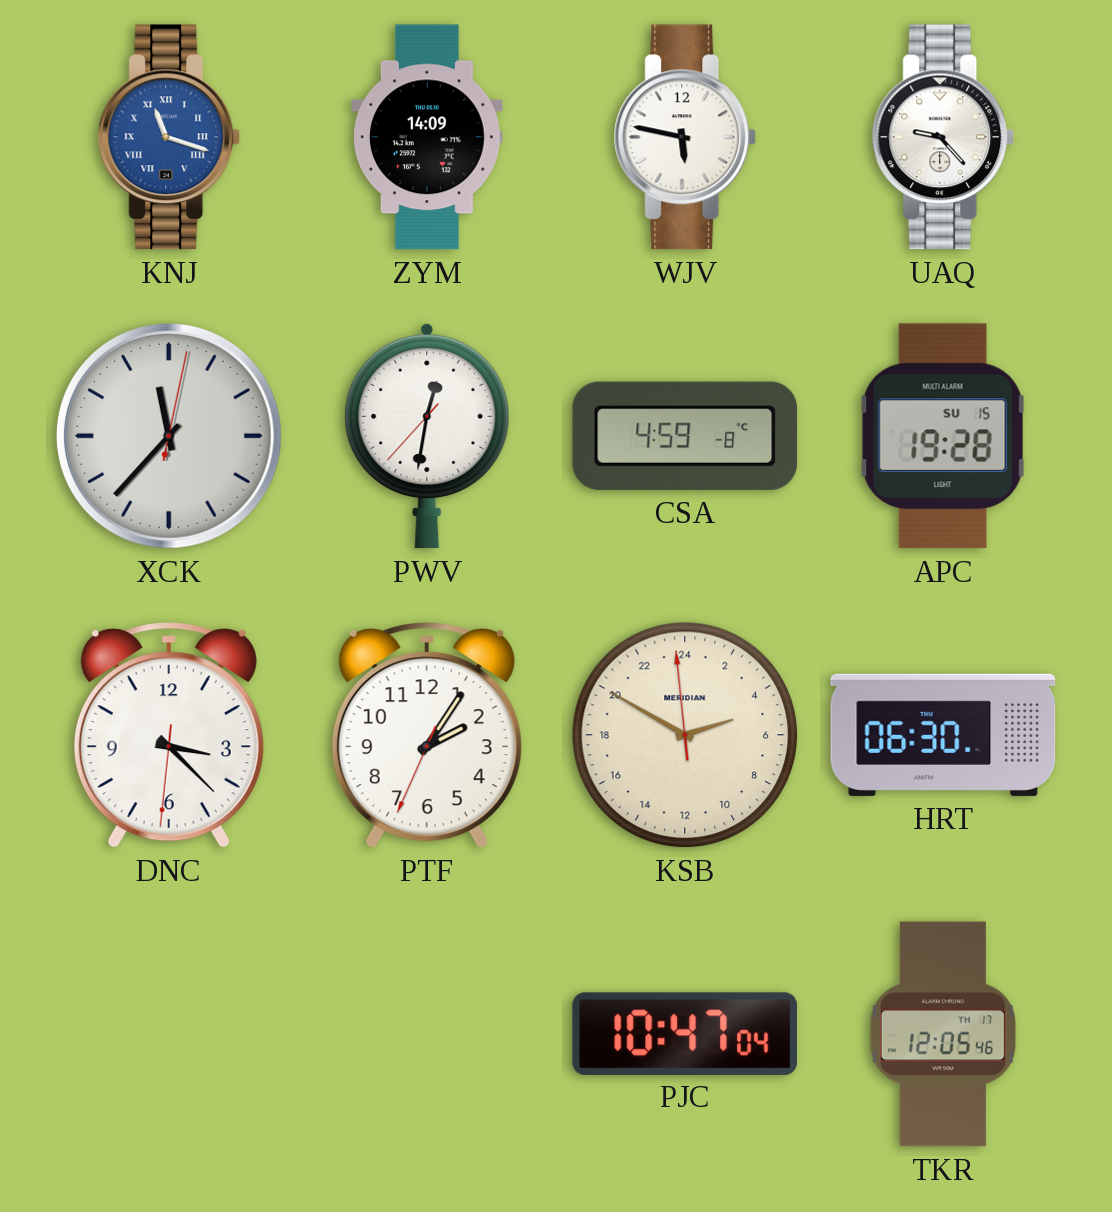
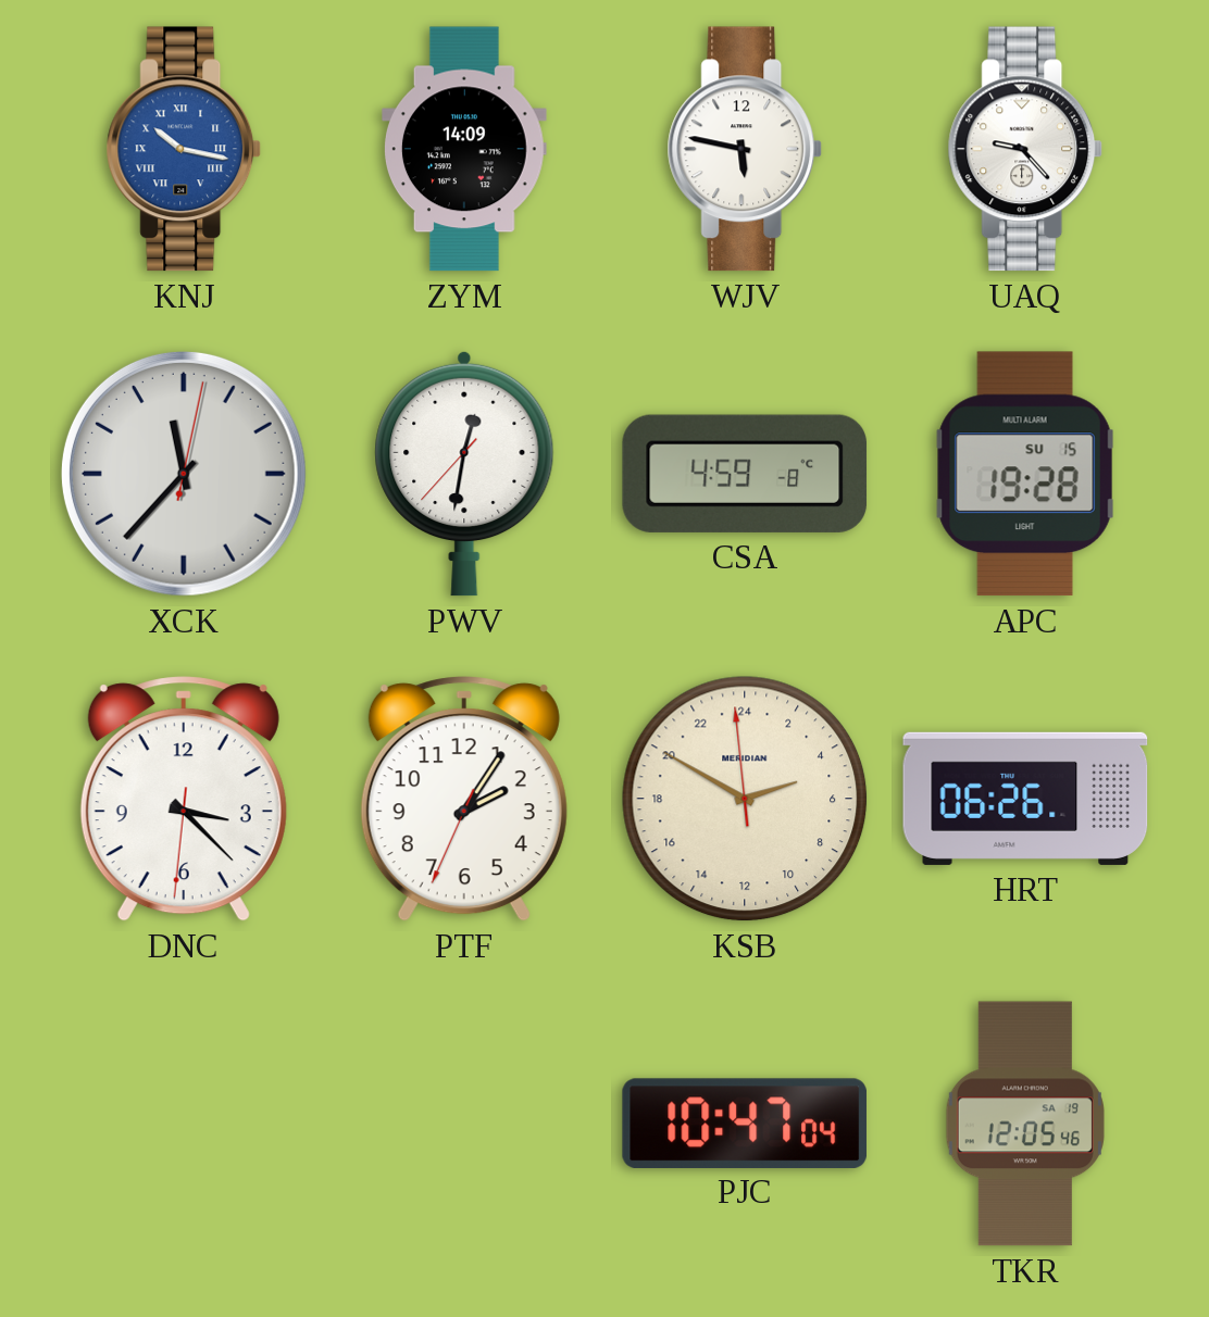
KNJ: 11:18 -> 10:17
HRT: 06:30 -> 06:26
TKR date: TH 17 -> SA 19
